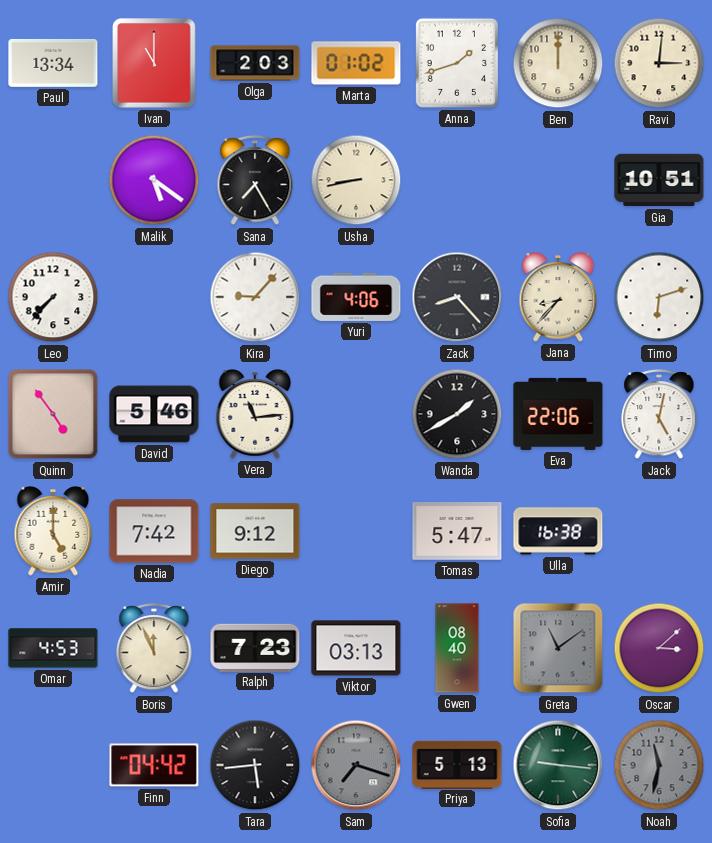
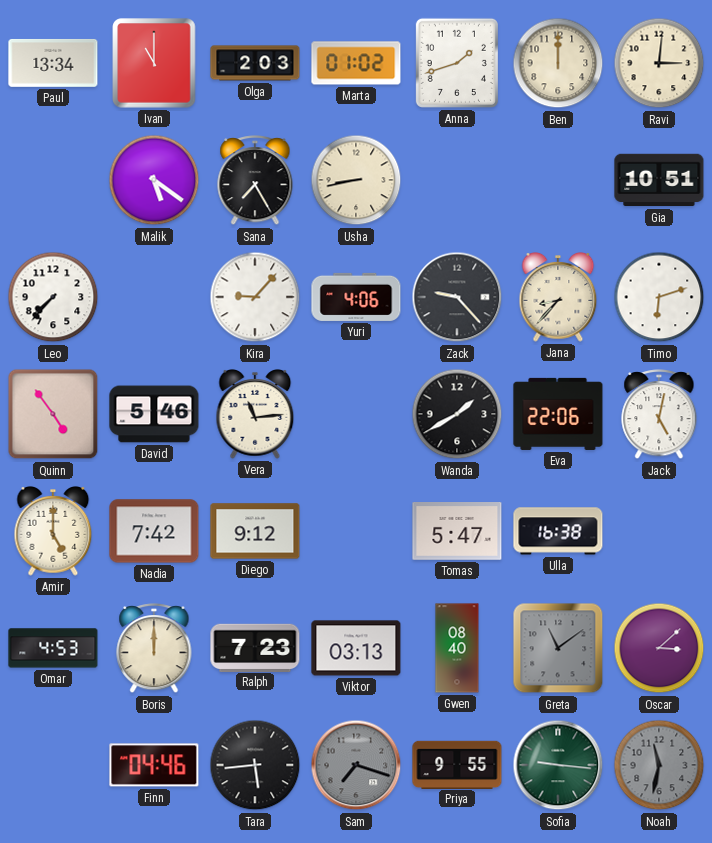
Zack: 8:23 -> 9:23
Boris: 11:56 -> 12:00
Finn: 04:42 -> 04:46
Priya: 5:13 -> 9:55
